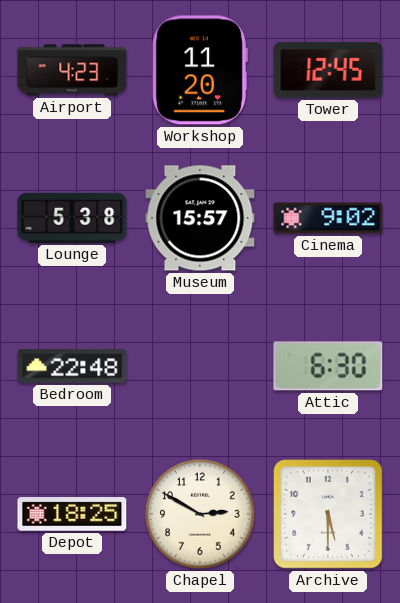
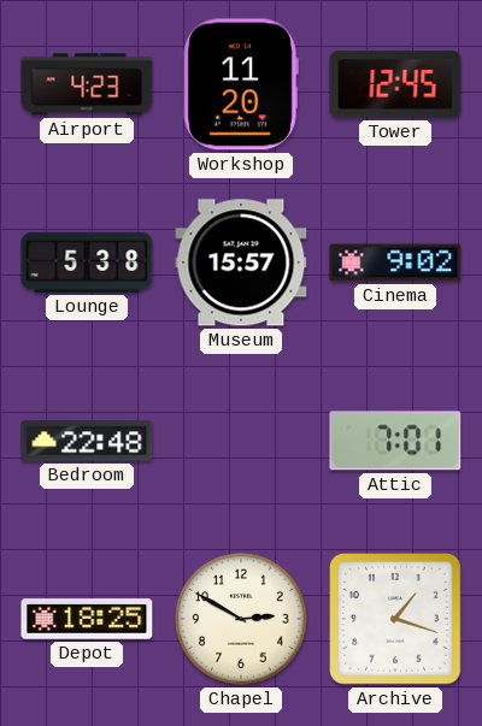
Attic: 6:30 -> 7:01
Archive: 5:30 -> 1:18
